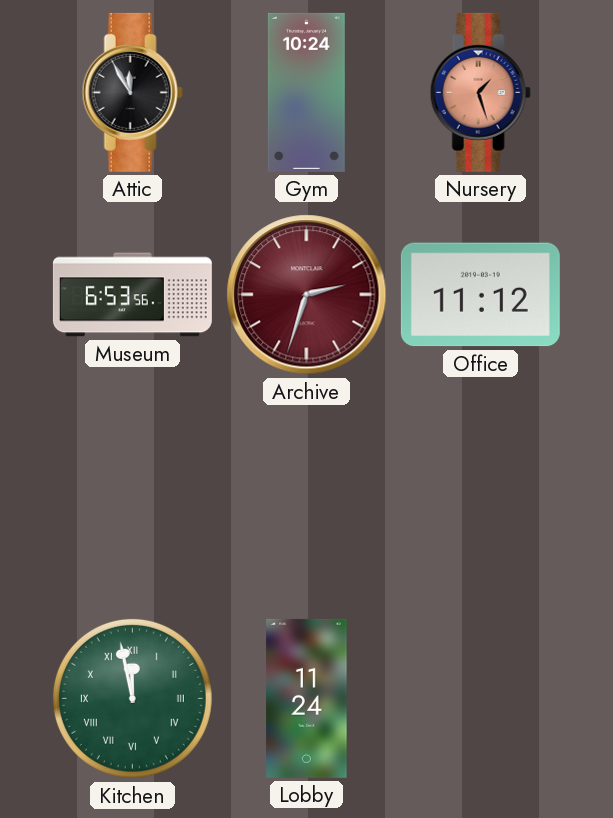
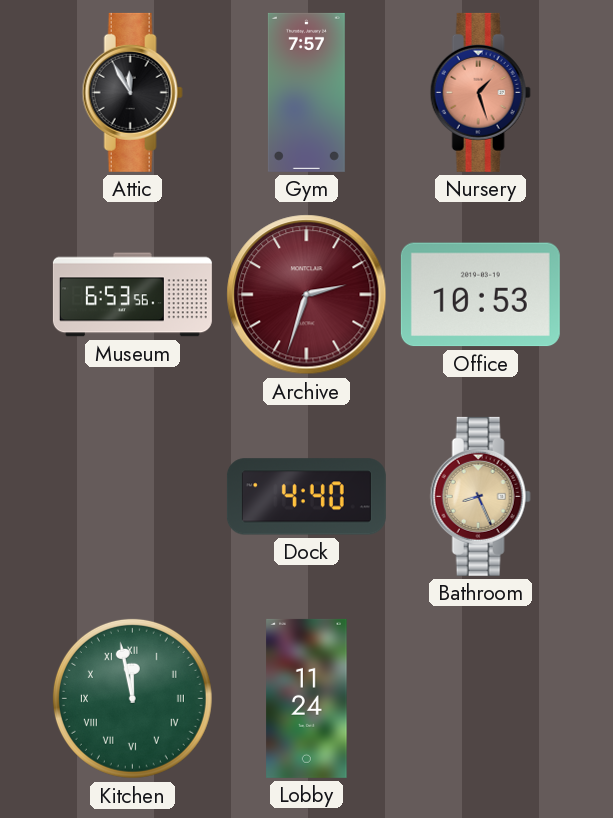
Gym: 10:24 -> 7:57
Office: 11:12 -> 10:53
Dock: none -> 4:40
Bathroom: none -> 8:26
